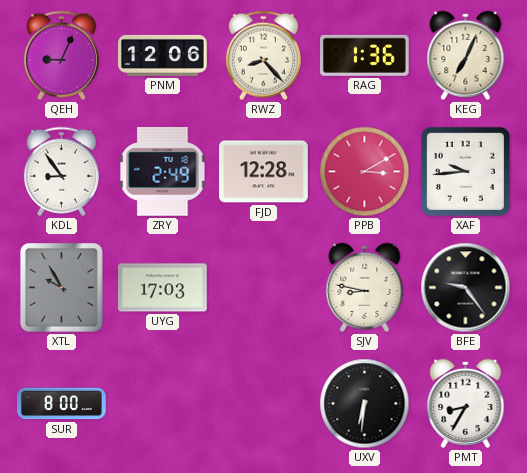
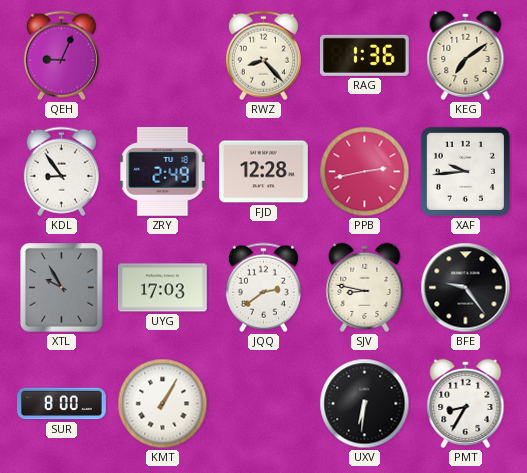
PNM: 12:06 -> none
KEG: 7:04 -> 7:09
PPB: 3:10 -> 2:43
JQQ: none -> 2:39
KMT: none -> 1:05
